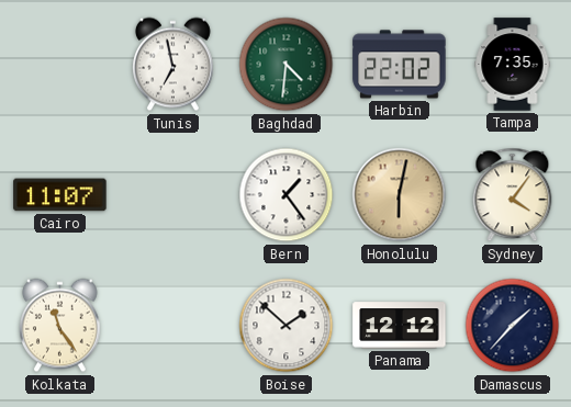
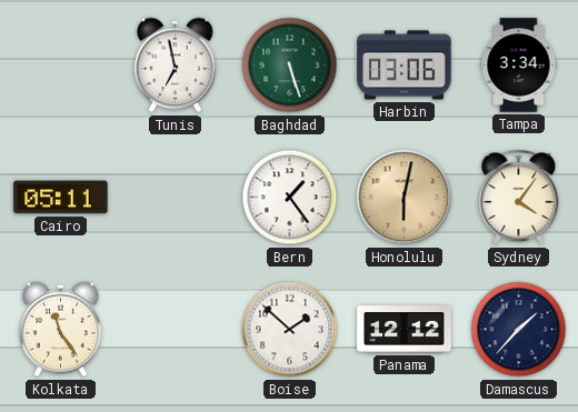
Baghdad: 4:31 -> 5:27
Harbin: 22:02 -> 03:06
Tampa: 7:35 -> 3:34
Cairo: 11:07 -> 05:11
